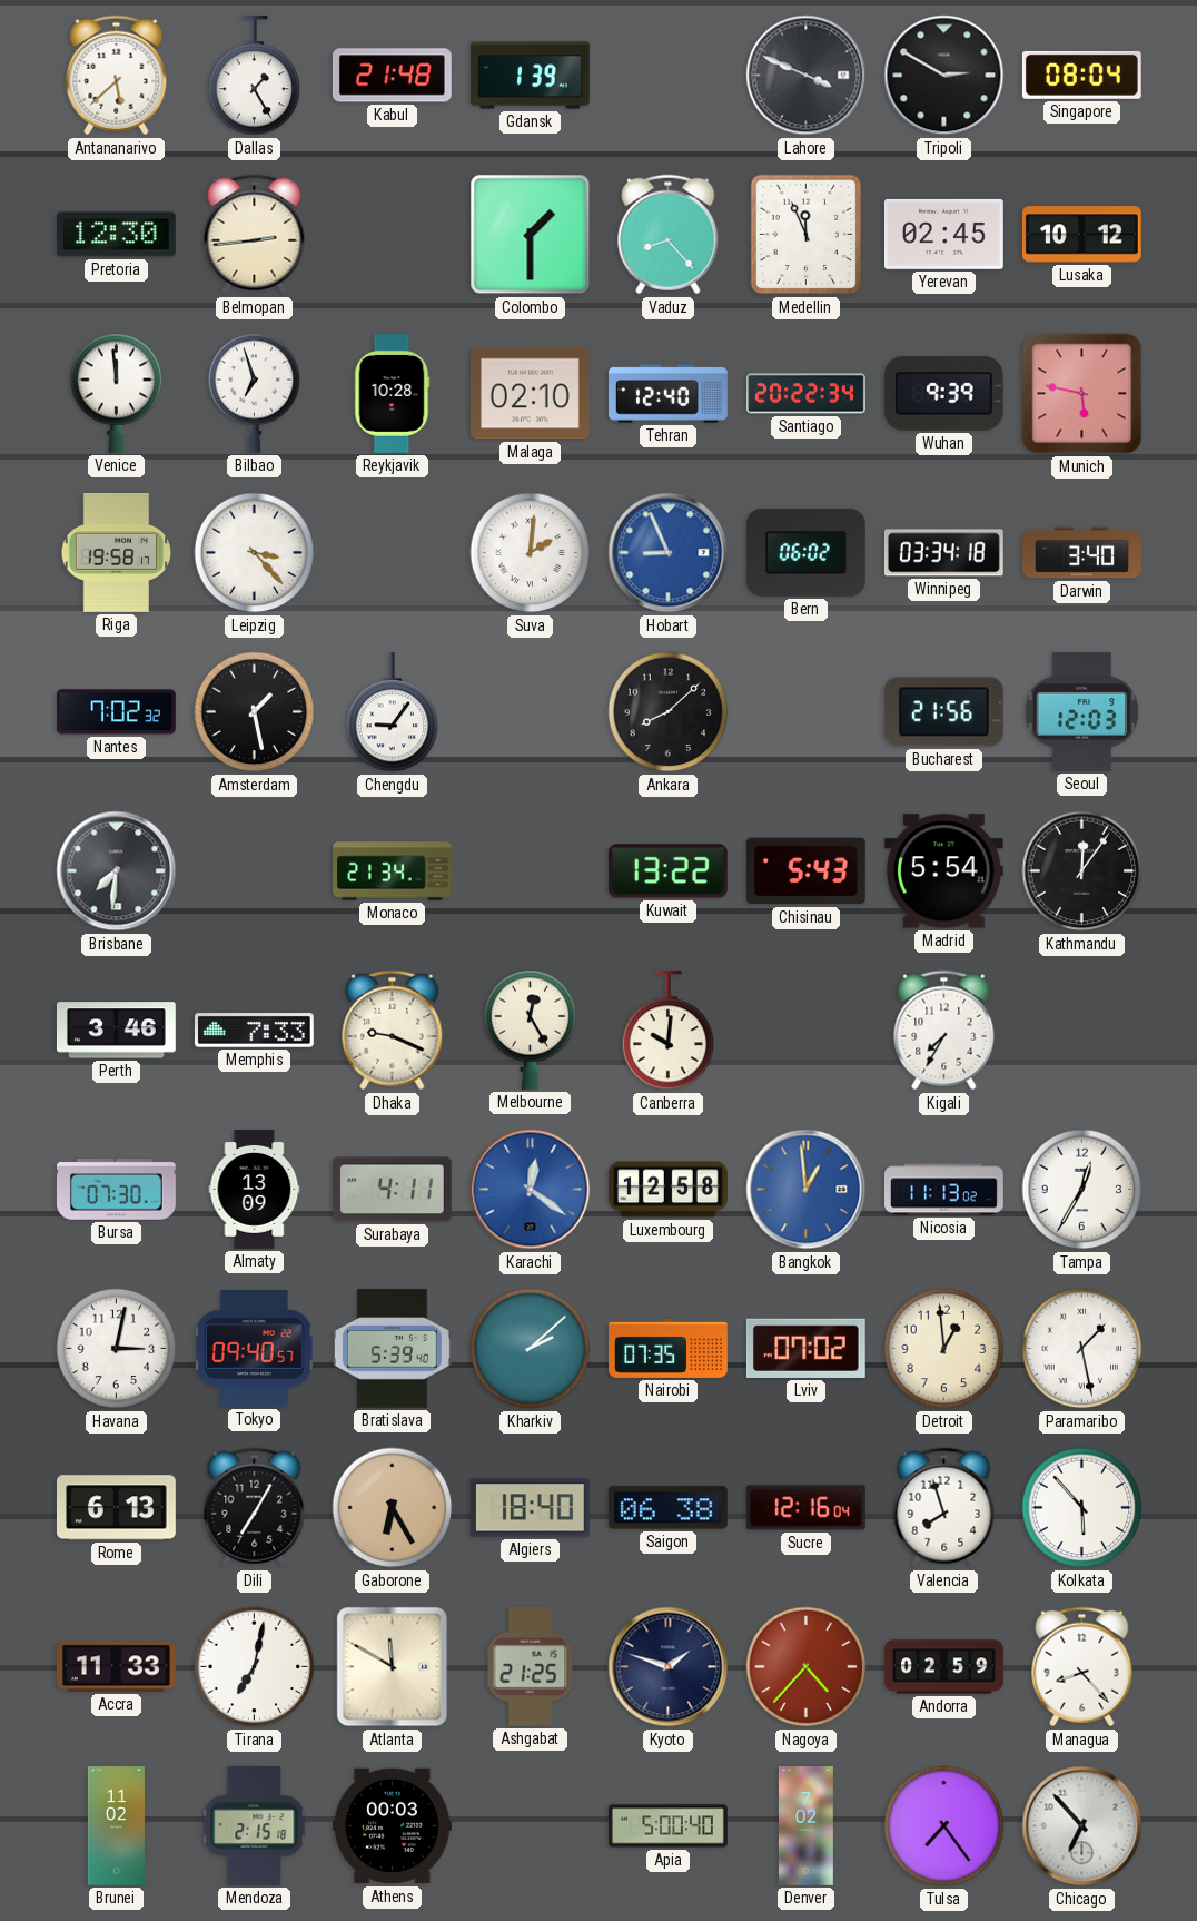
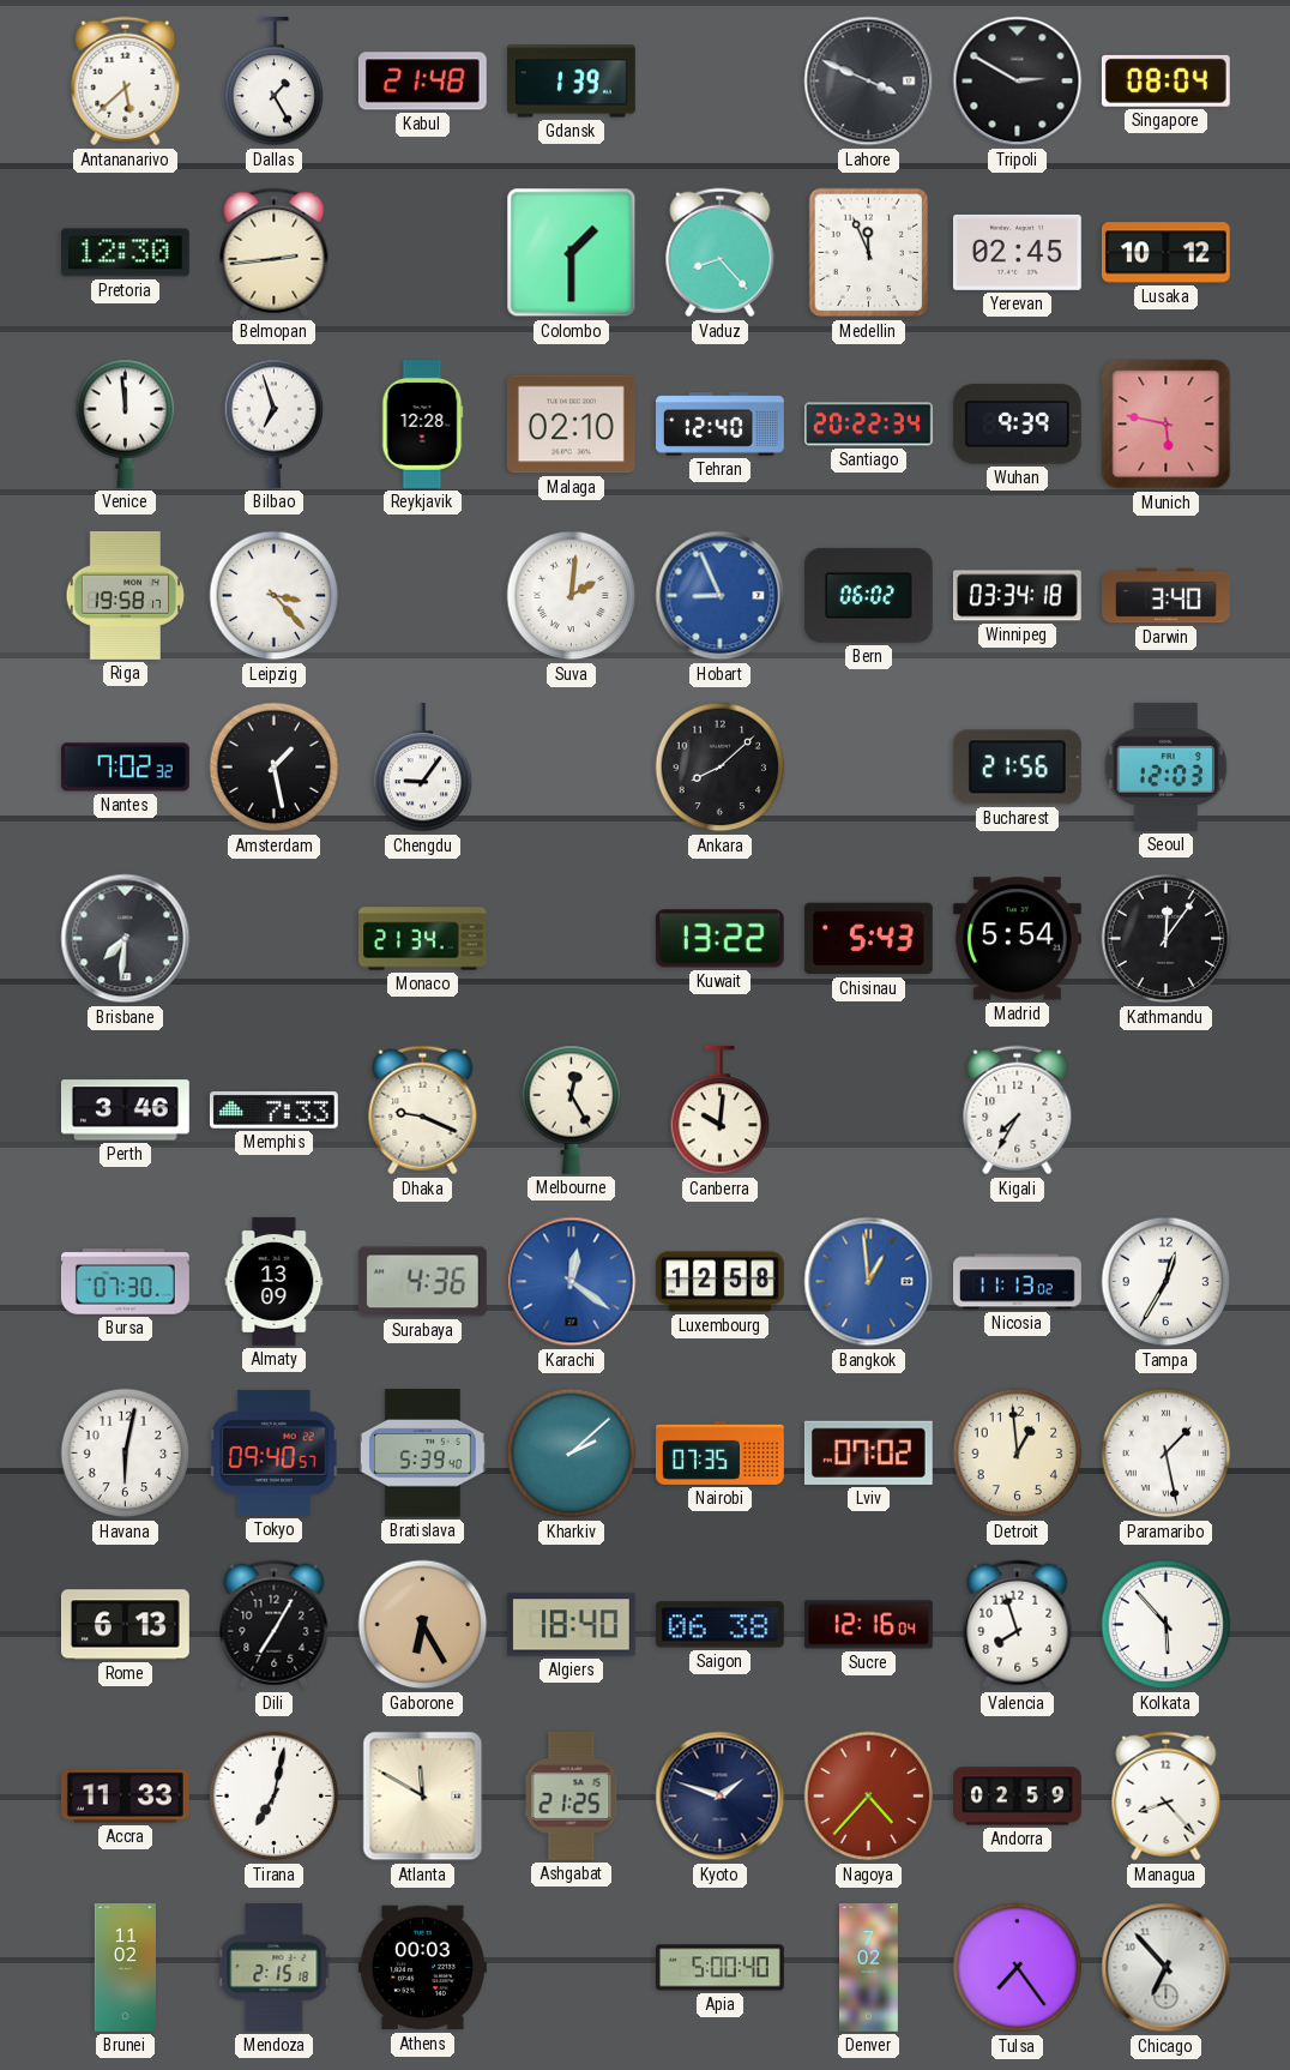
Reykjavik: 10:28 -> 12:28
Surabaya: 4:11 -> 4:36
Havana: 3:02 -> 6:02
